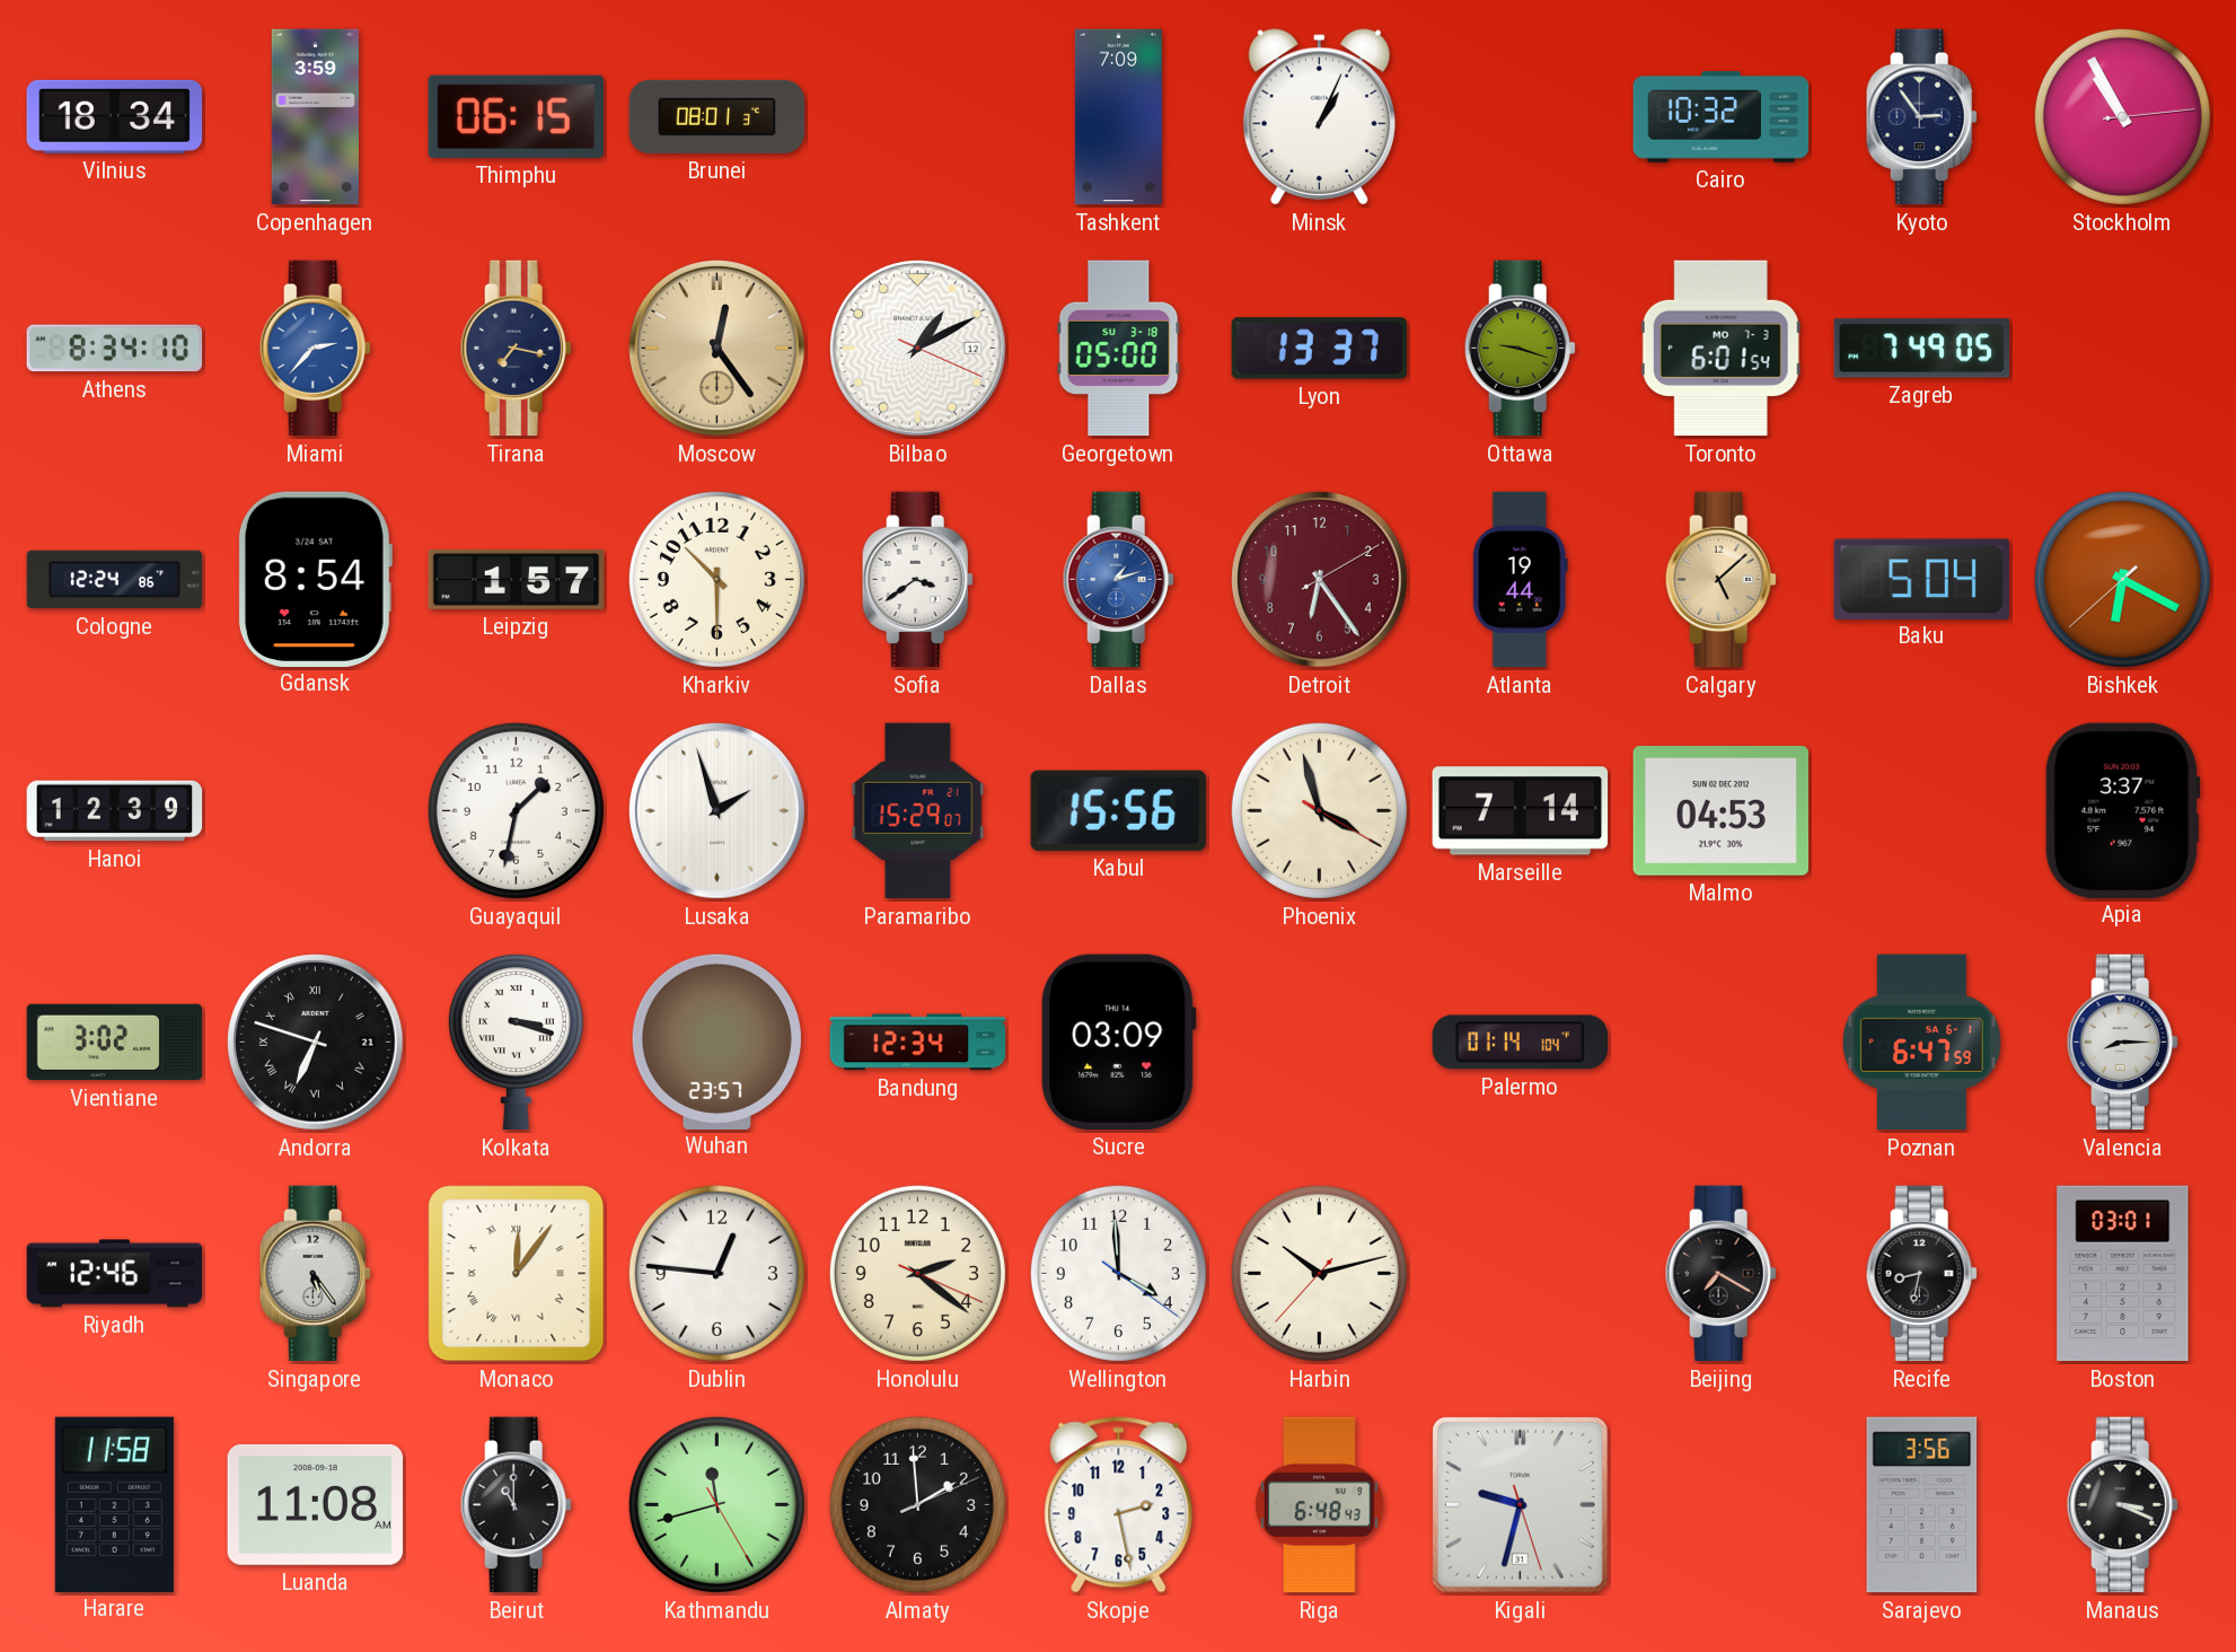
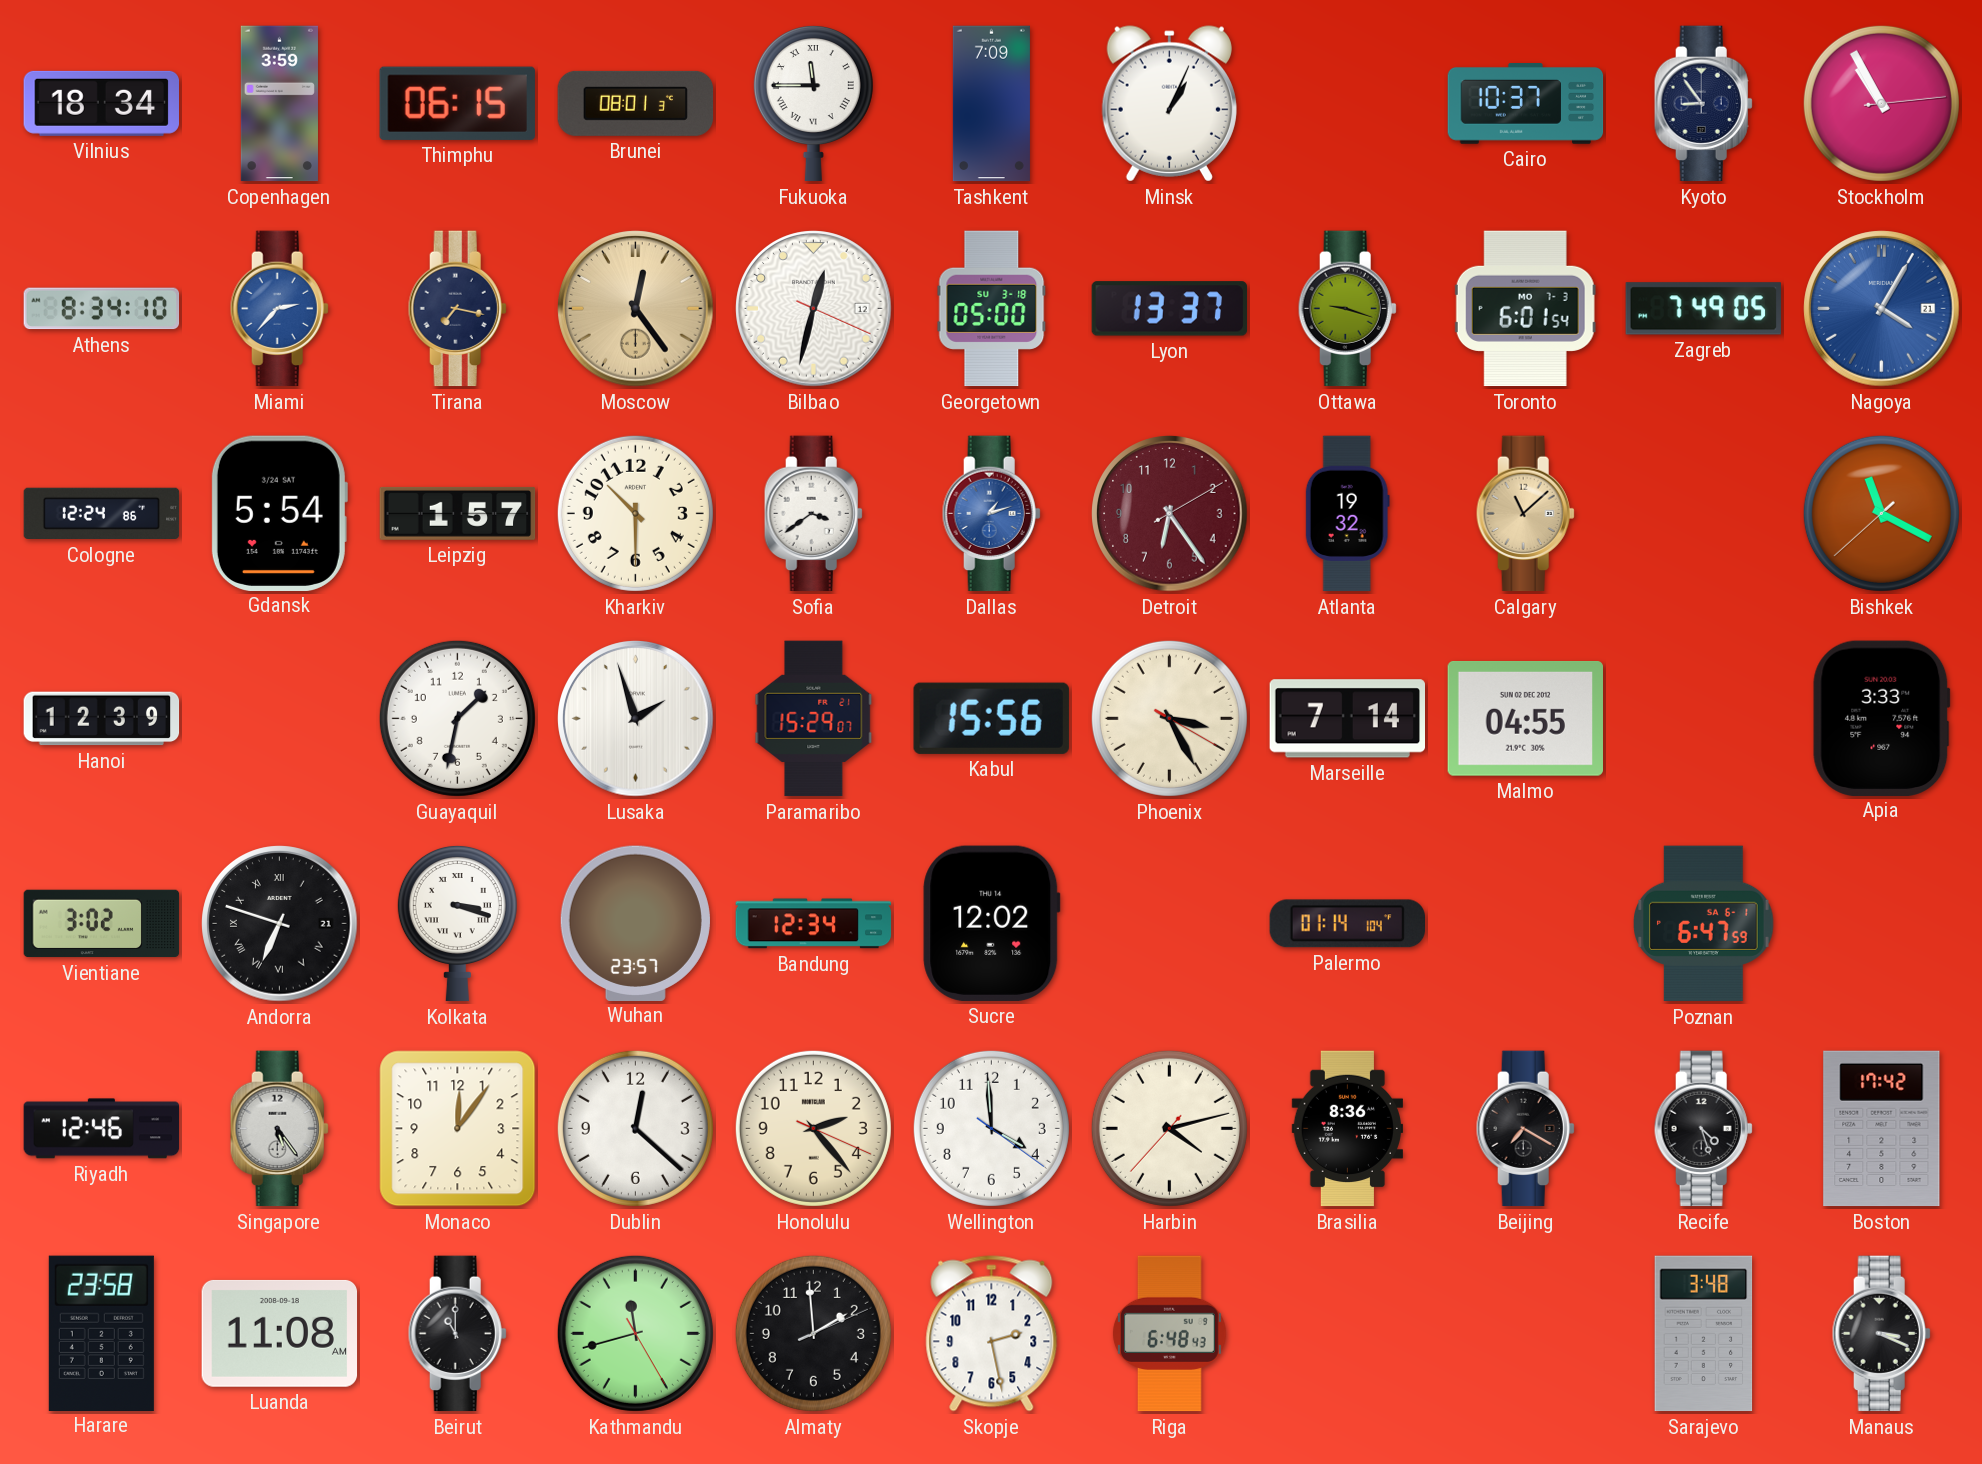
Fukuoka: none -> 11:45
Cairo: 10:32 -> 10:37
Kyoto: 2:54 -> 8:54
Bilbao: 1:10 -> 12:32
Nagoya: none -> 4:05
Gdansk: 8:54 -> 5:54
Atlanta: 19:44 -> 19:32
Calgary: 5:08 -> 11:08
Baku: 5:04 -> none
Bishkek: 6:19 -> 11:19
Phoenix: 3:57 -> 3:25
Malmo: 04:53 -> 04:55
Apia: 3:37 -> 3:33
Sucre: 03:09 -> 12:02
Valencia: 8:15 -> none
Monaco numerals: Roman -> Arabic
Dublin: 12:46 -> 12:22
Honolulu: 2:21 -> 2:23
Harbin: 10:12 -> 4:12
Brasilia: none -> 8:36
Recife: 8:32 -> 4:27
Boston: 03:01 -> 17:42
Harare: 11:58 -> 23:58
Kigali: 9:32 -> none
Sarajevo: 3:56 -> 3:48
